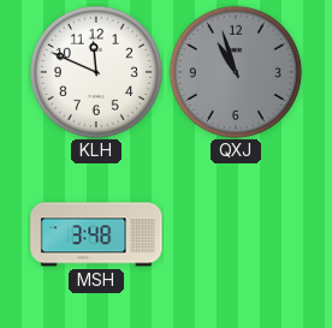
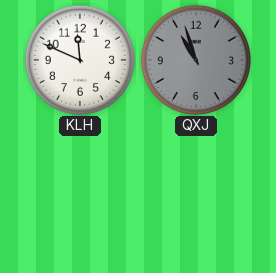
MSH: 3:48 -> none
